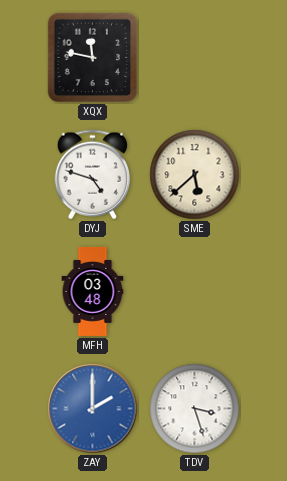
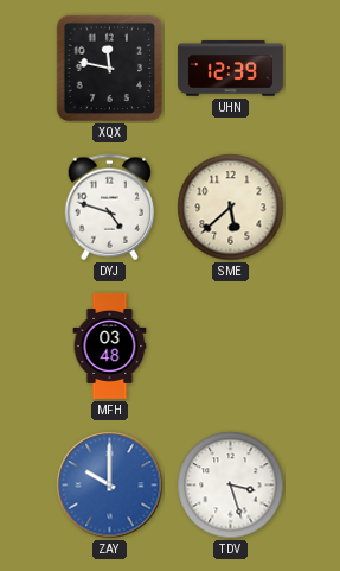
UHN: none -> 12:39
ZAY: 2:00 -> 10:00
